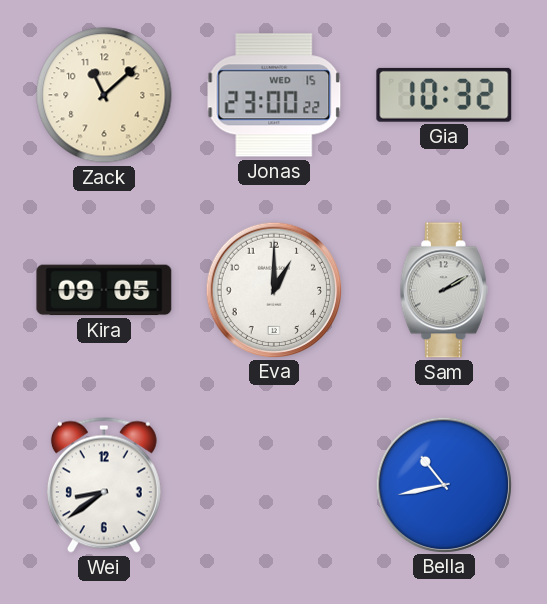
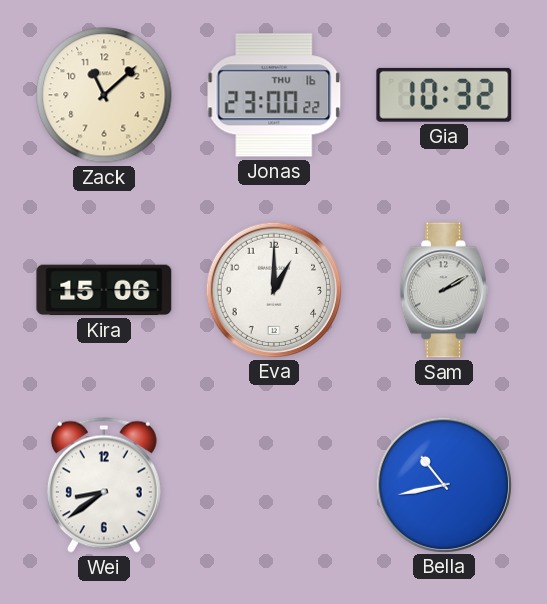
Jonas date: WED 15 -> THU 16
Kira: 09:05 -> 15:06
